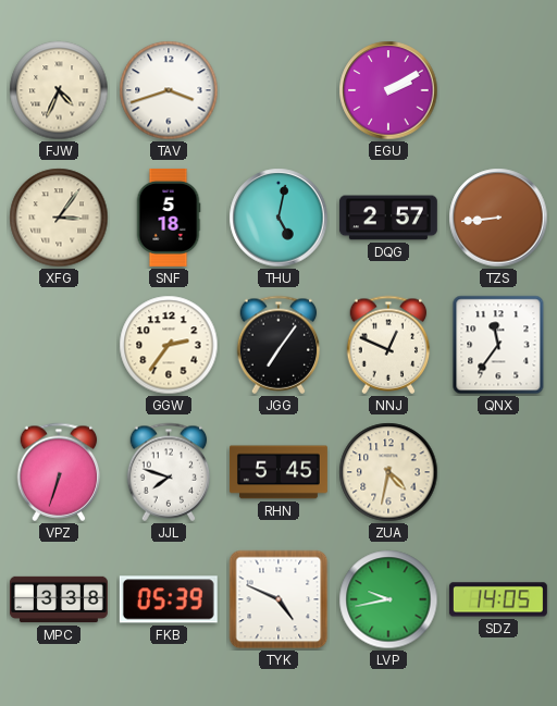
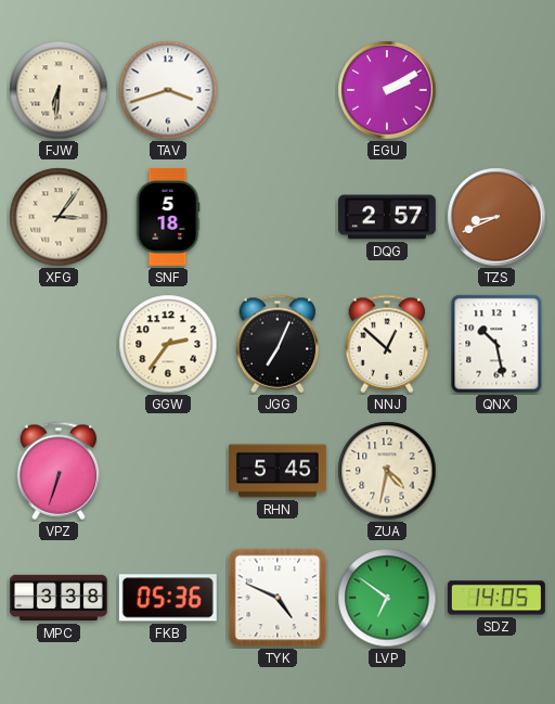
FJW: 4:34 -> 6:31
THU: 5:02 -> none
TZS: 8:44 -> 8:41
JGG: 7:06 -> 7:04
NNJ: 12:49 -> 12:52
QNX: 11:36 -> 10:28
JJL: 7:48 -> none
FKB: 05:39 -> 05:36
LVP: 9:43 -> 6:51
